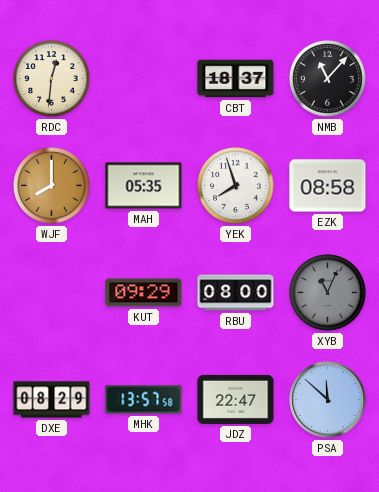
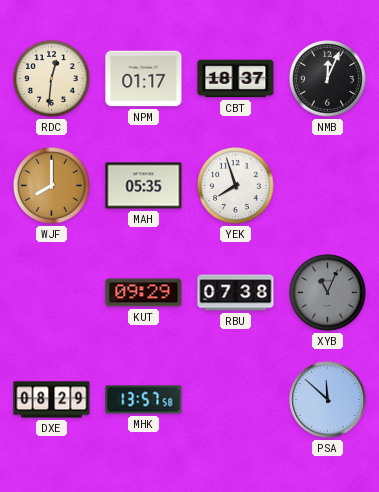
NPM: none -> 01:17
NMB: 11:07 -> 12:04
EZK: 08:58 -> none
RBU: 08:00 -> 07:38
JDZ: 22:47 -> none
